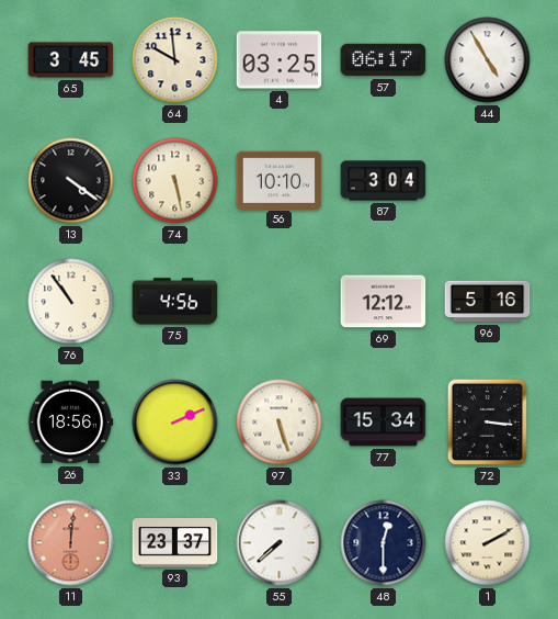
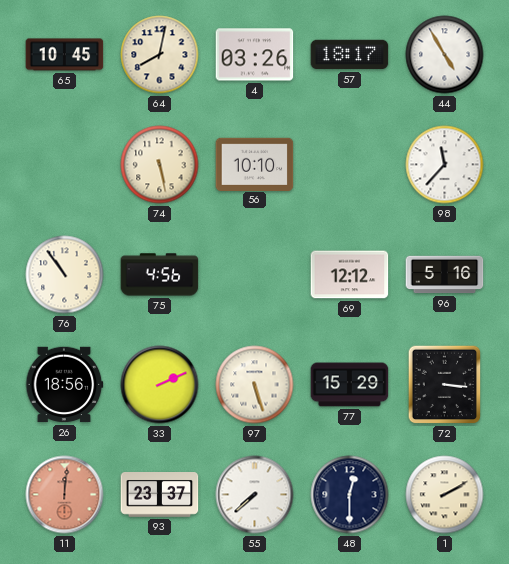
65: 3:45 -> 10:45
64: 9:59 -> 8:02
4: 03:25 -> 03:26
57: 06:17 -> 18:17
13: 4:21 -> none
87: 3:04 -> none
98: none -> 11:37
77: 15:34 -> 15:29
